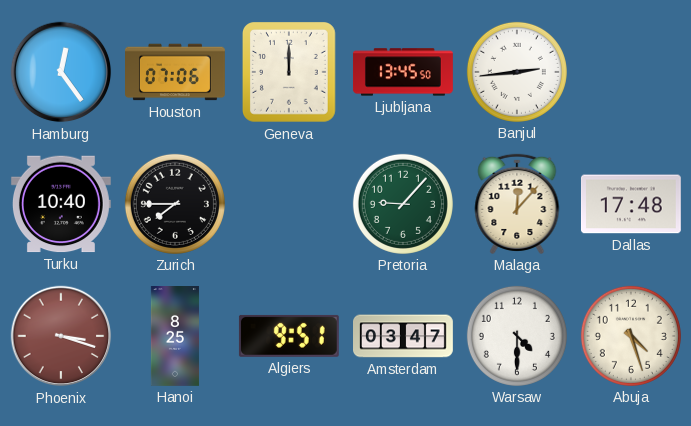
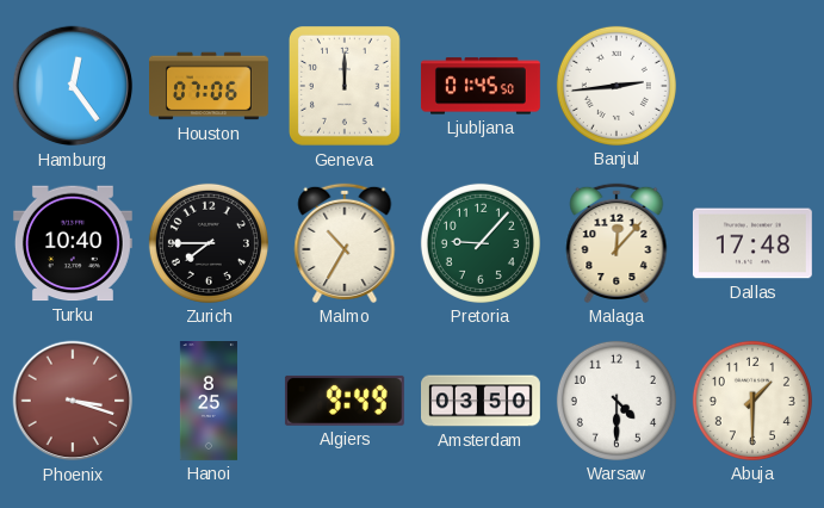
Ljubljana: 13:45 -> 01:45
Malmo: none -> 10:35
Algiers: 9:51 -> 9:49
Amsterdam: 03:47 -> 03:50
Abuja: 4:27 -> 1:30
